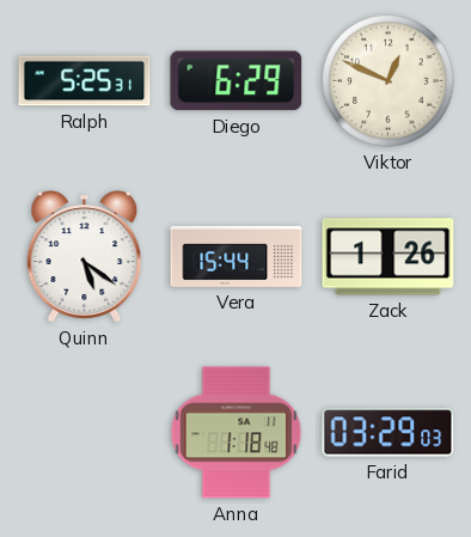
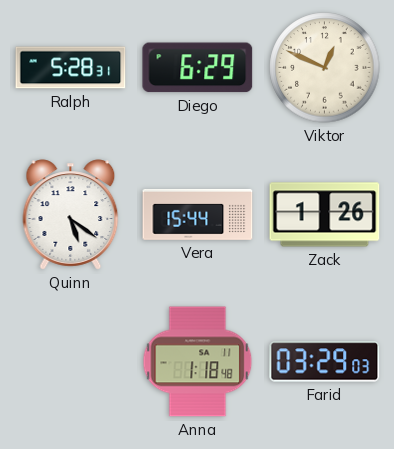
Ralph: 5:25 -> 5:28
